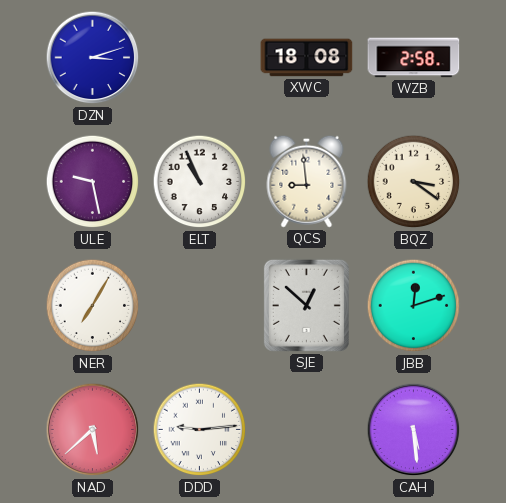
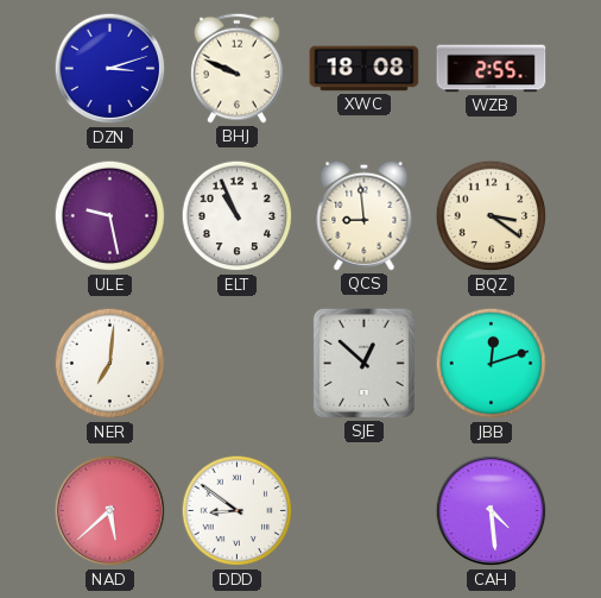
BHJ: none -> 9:49
WZB: 2:58 -> 2:55
NER: 7:05 -> 7:01
DDD: 9:14 -> 8:51
CAH: 5:29 -> 4:29
